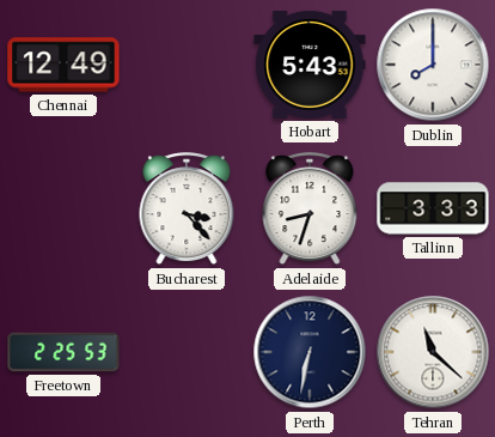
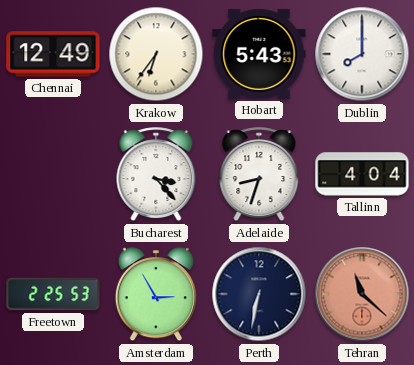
Krakow: none -> 6:36
Tallinn: 3:33 -> 4:04
Amsterdam: none -> 2:55
Tehran dial: white -> salmon
